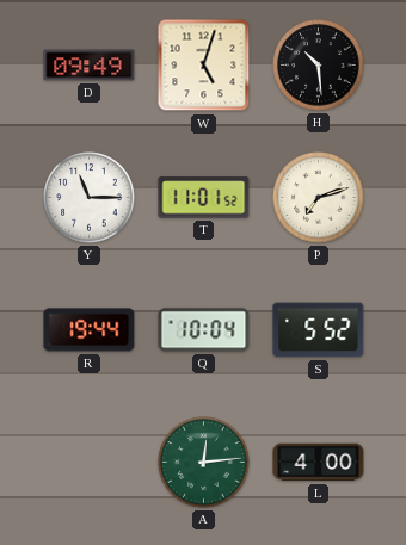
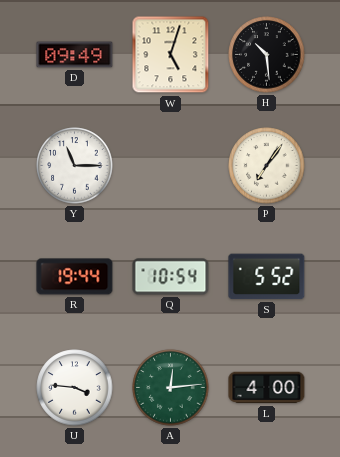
T: 11:01 -> none
P: 7:12 -> 7:06
Q: 10:04 -> 10:54
U: none -> 3:46
